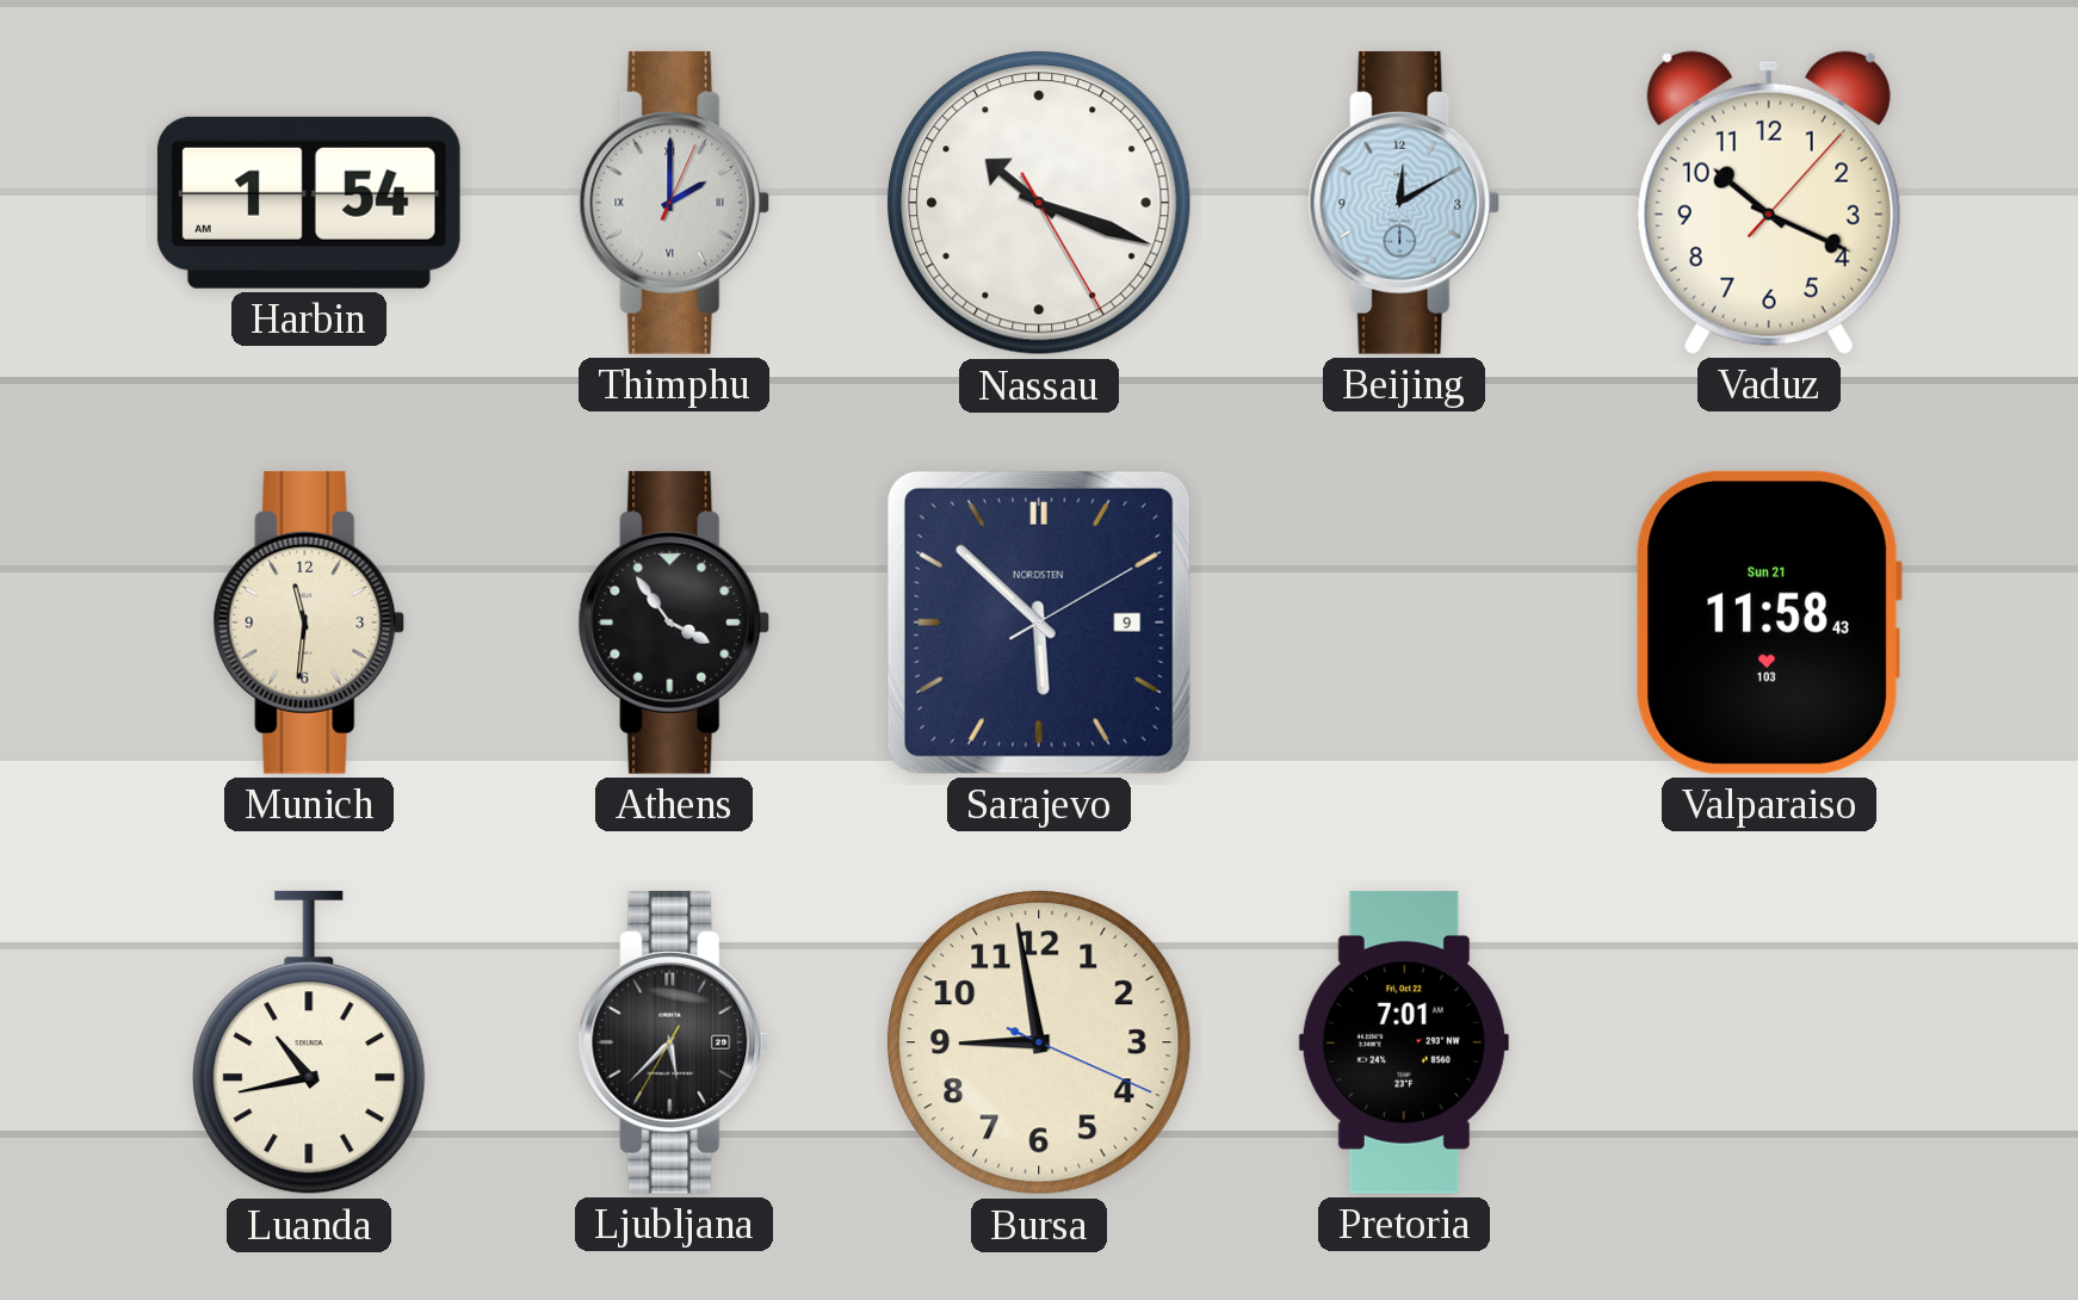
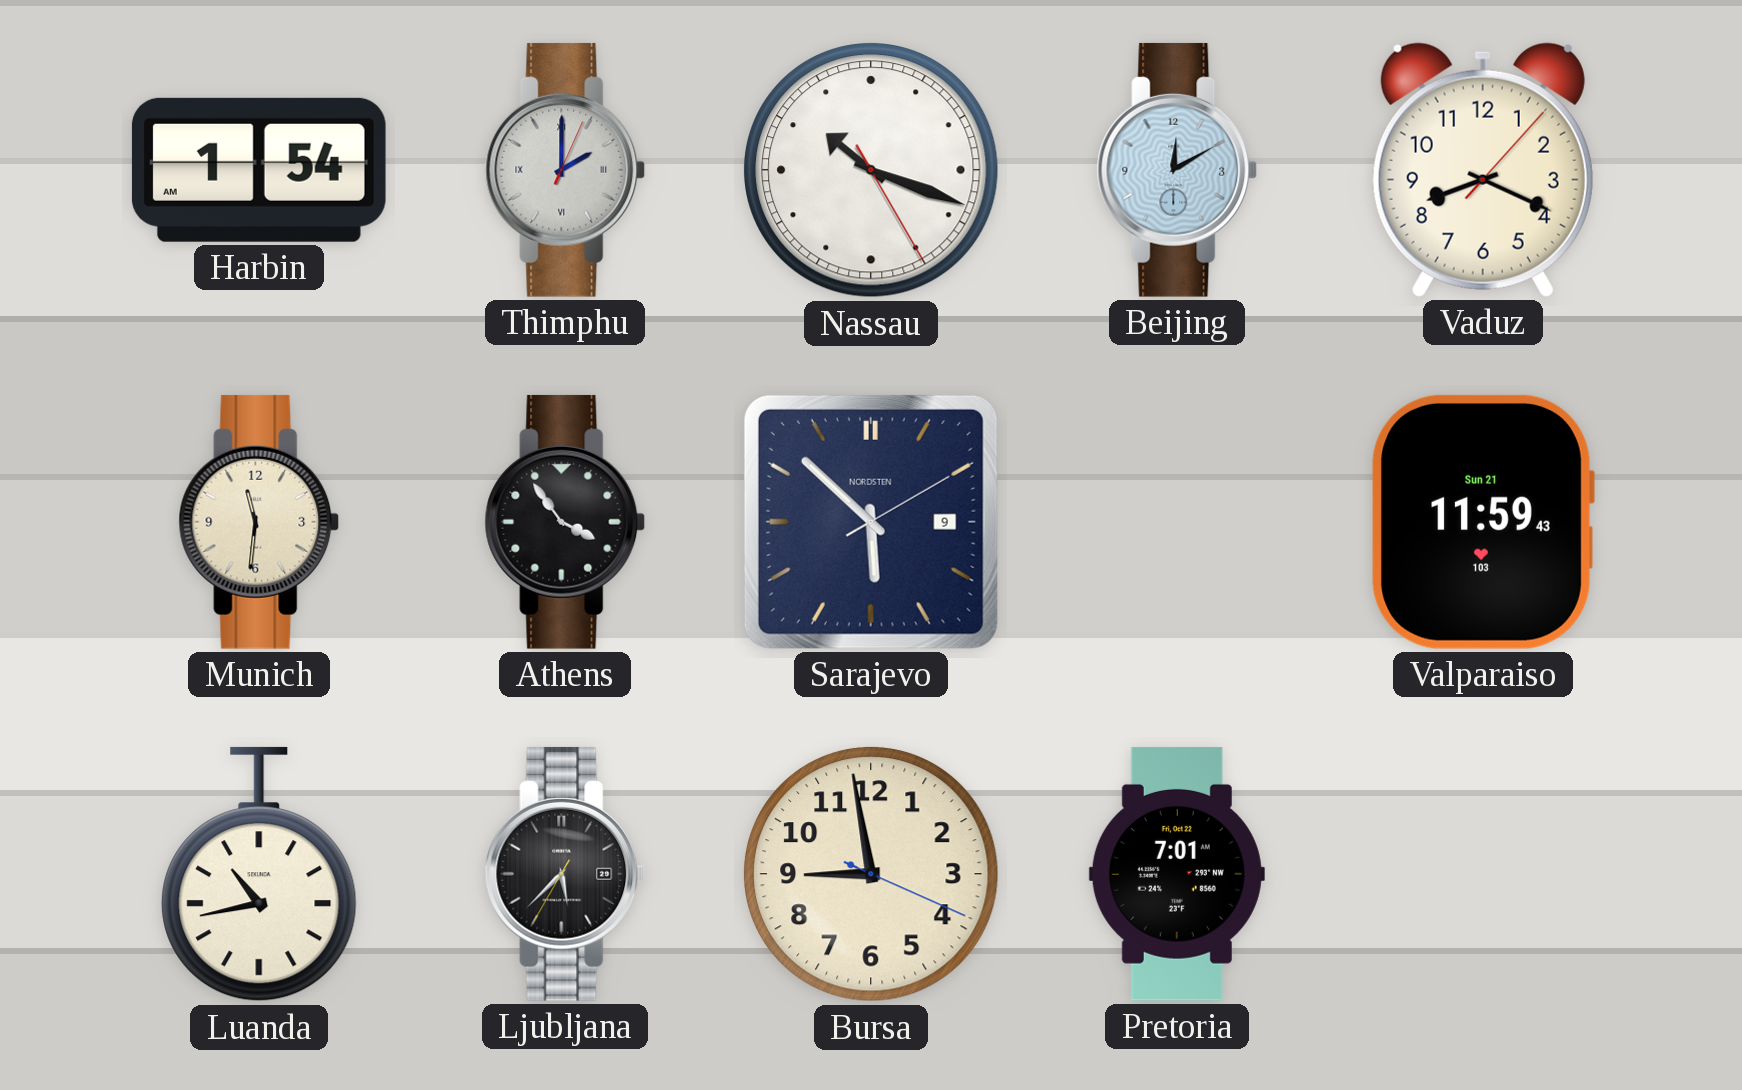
Vaduz: 10:19 -> 8:19
Valparaiso: 11:58 -> 11:59
